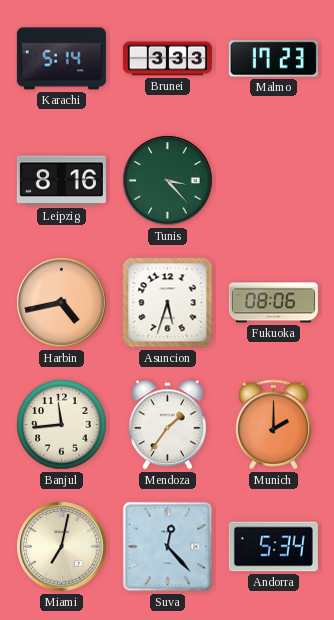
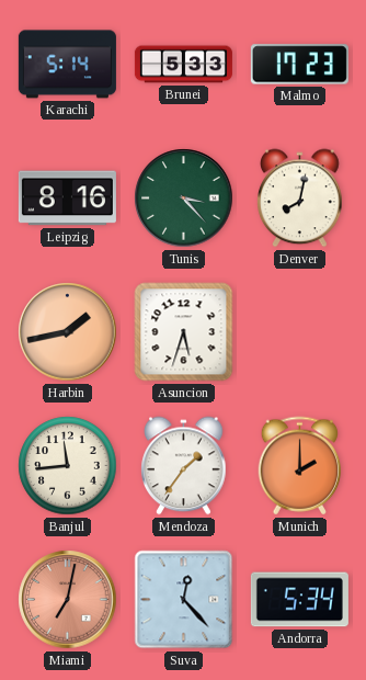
Brunei: 3:33 -> 5:33
Denver: none -> 8:02
Harbin: 4:43 -> 1:43
Fukuoka: 08:06 -> none
Miami dial: cream -> salmon
